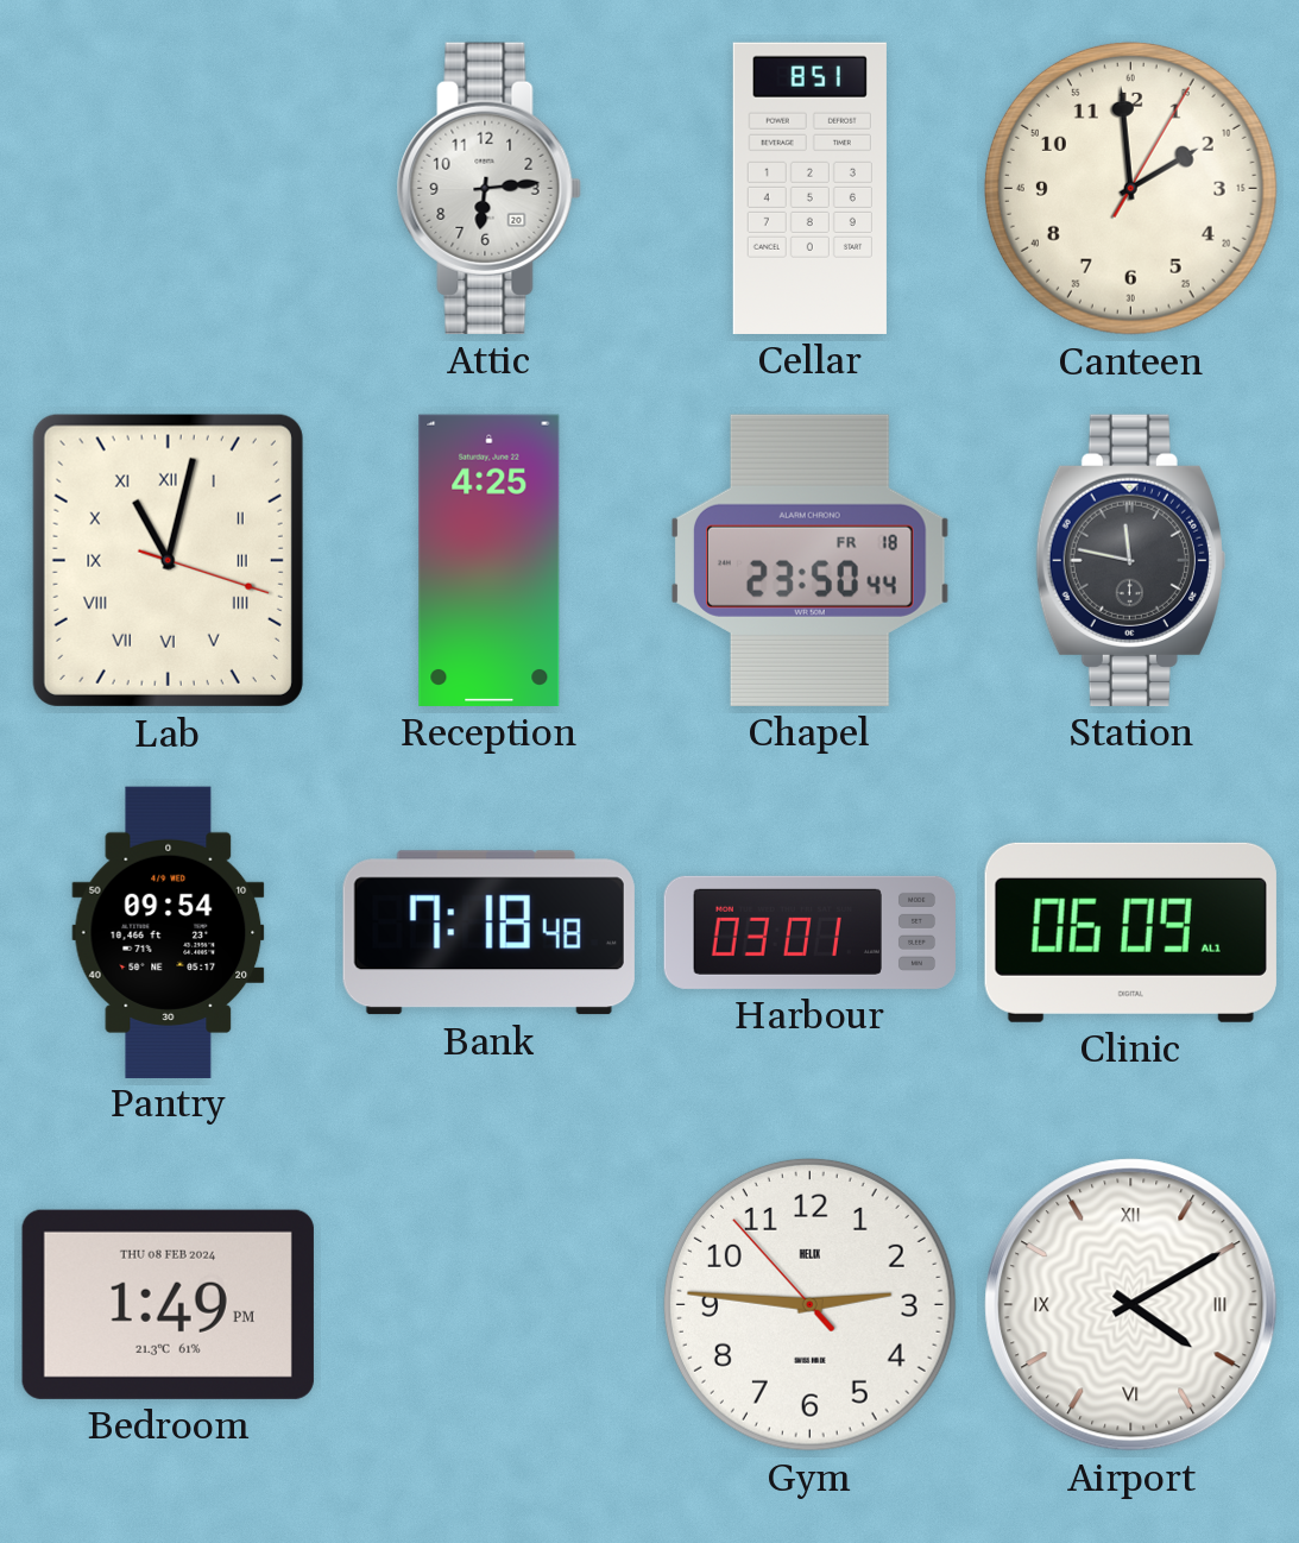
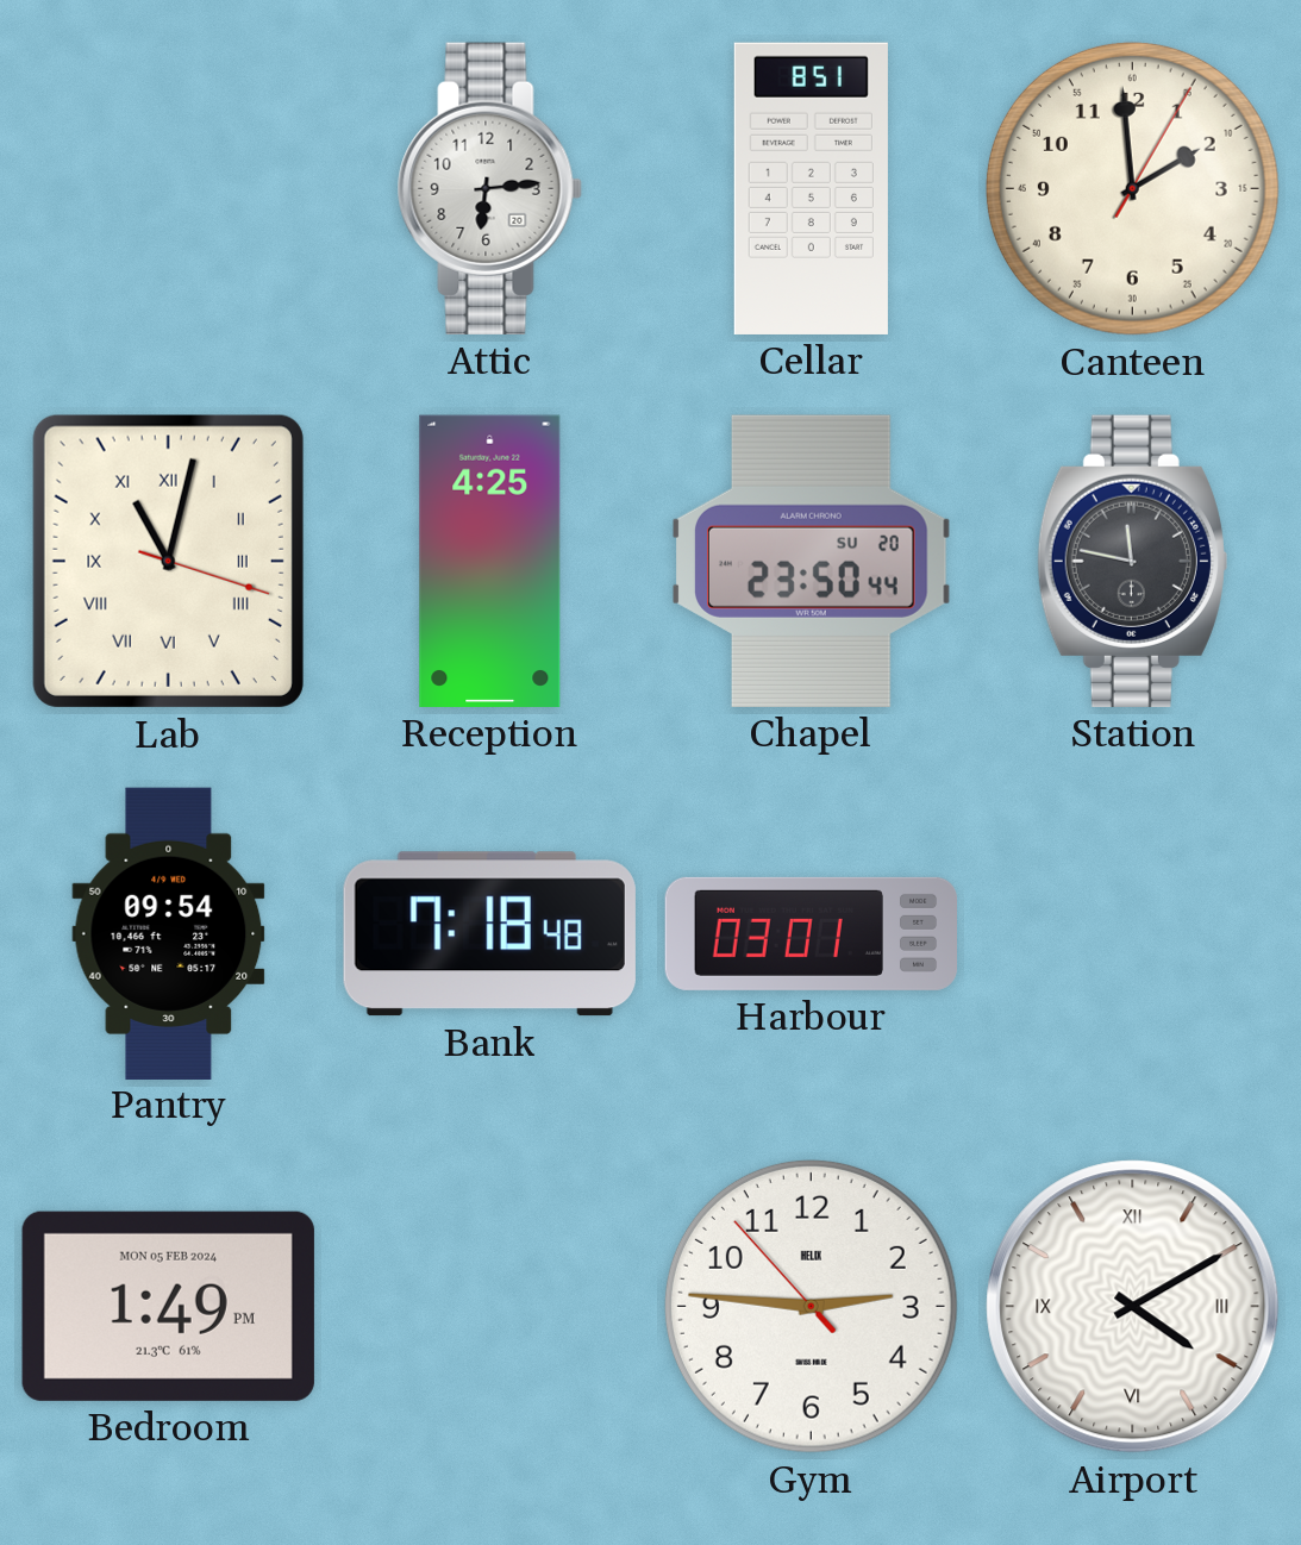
Chapel date: FR 18 -> SU 20
Clinic: 06:09 -> none
Bedroom date: THU 08 FEB 2024 -> MON 05 FEB 2024
